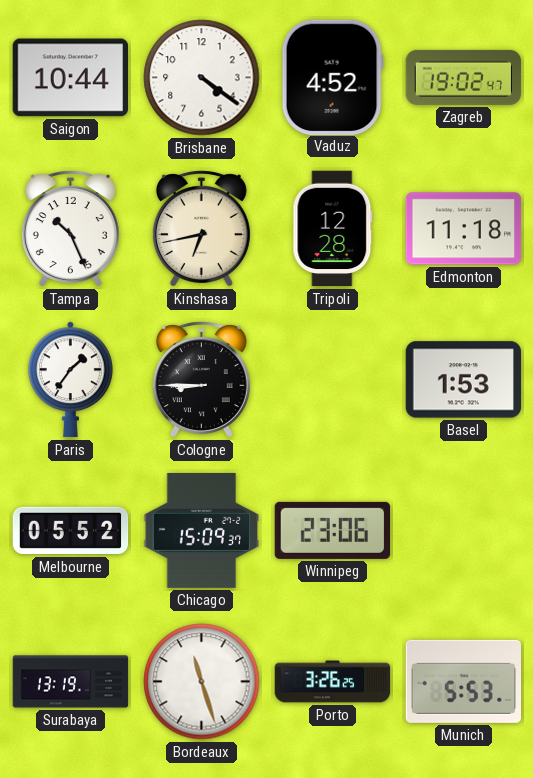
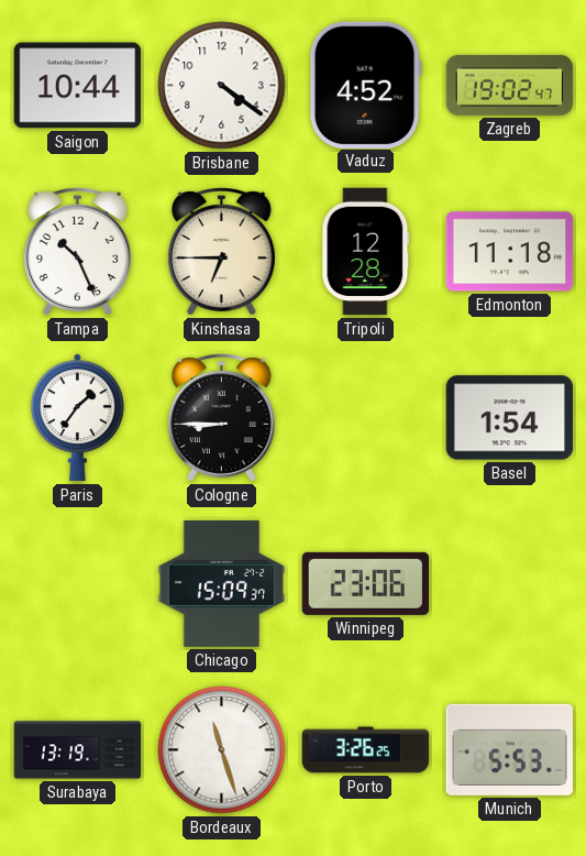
Kinshasa: 6:43 -> 6:45
Basel: 1:53 -> 1:54
Melbourne: 05:52 -> none
